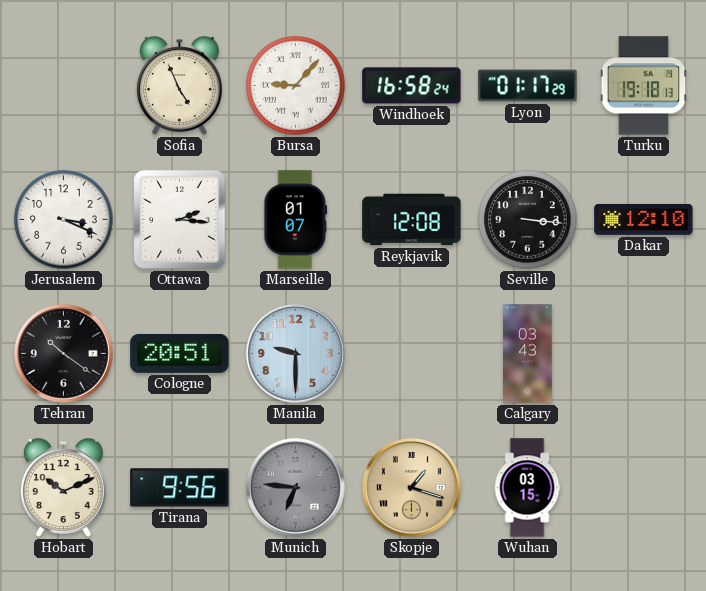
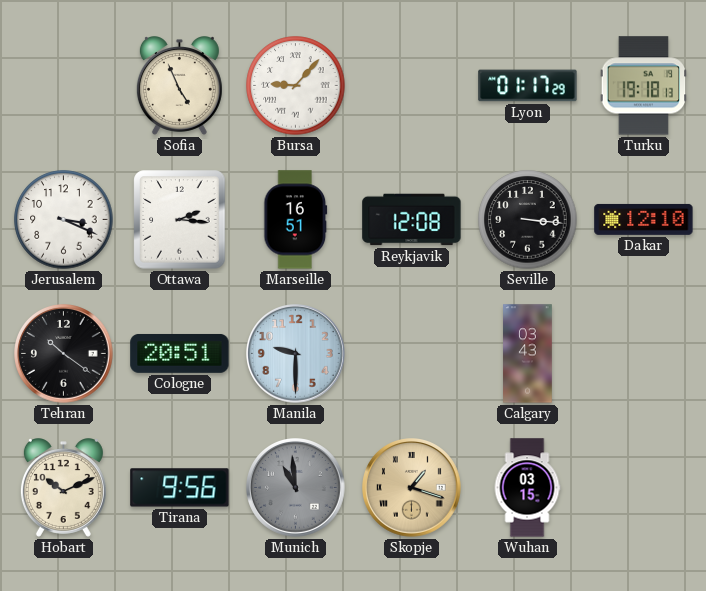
Windhoek: 16:58 -> none
Marseille: 01:07 -> 16:51
Munich: 6:46 -> 10:59
